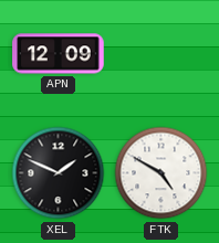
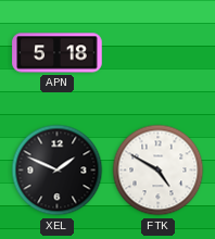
APN: 12:09 -> 5:18
